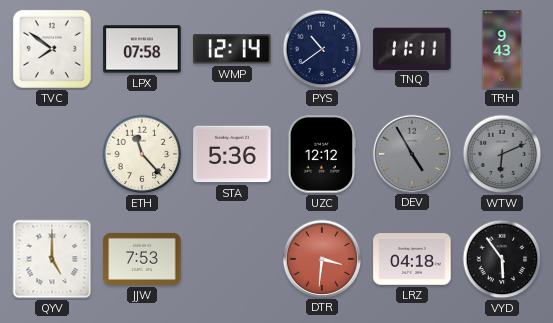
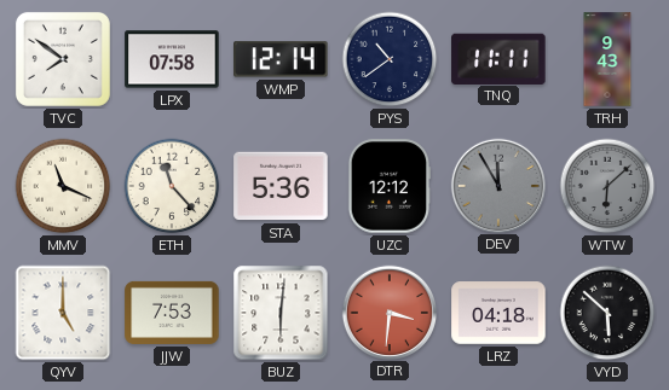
MMV: none -> 11:19
DEV: 4:55 -> 11:55
WTW: 6:11 -> 6:08
BUZ: none -> 6:01
VYD: 5:54 -> 5:52
